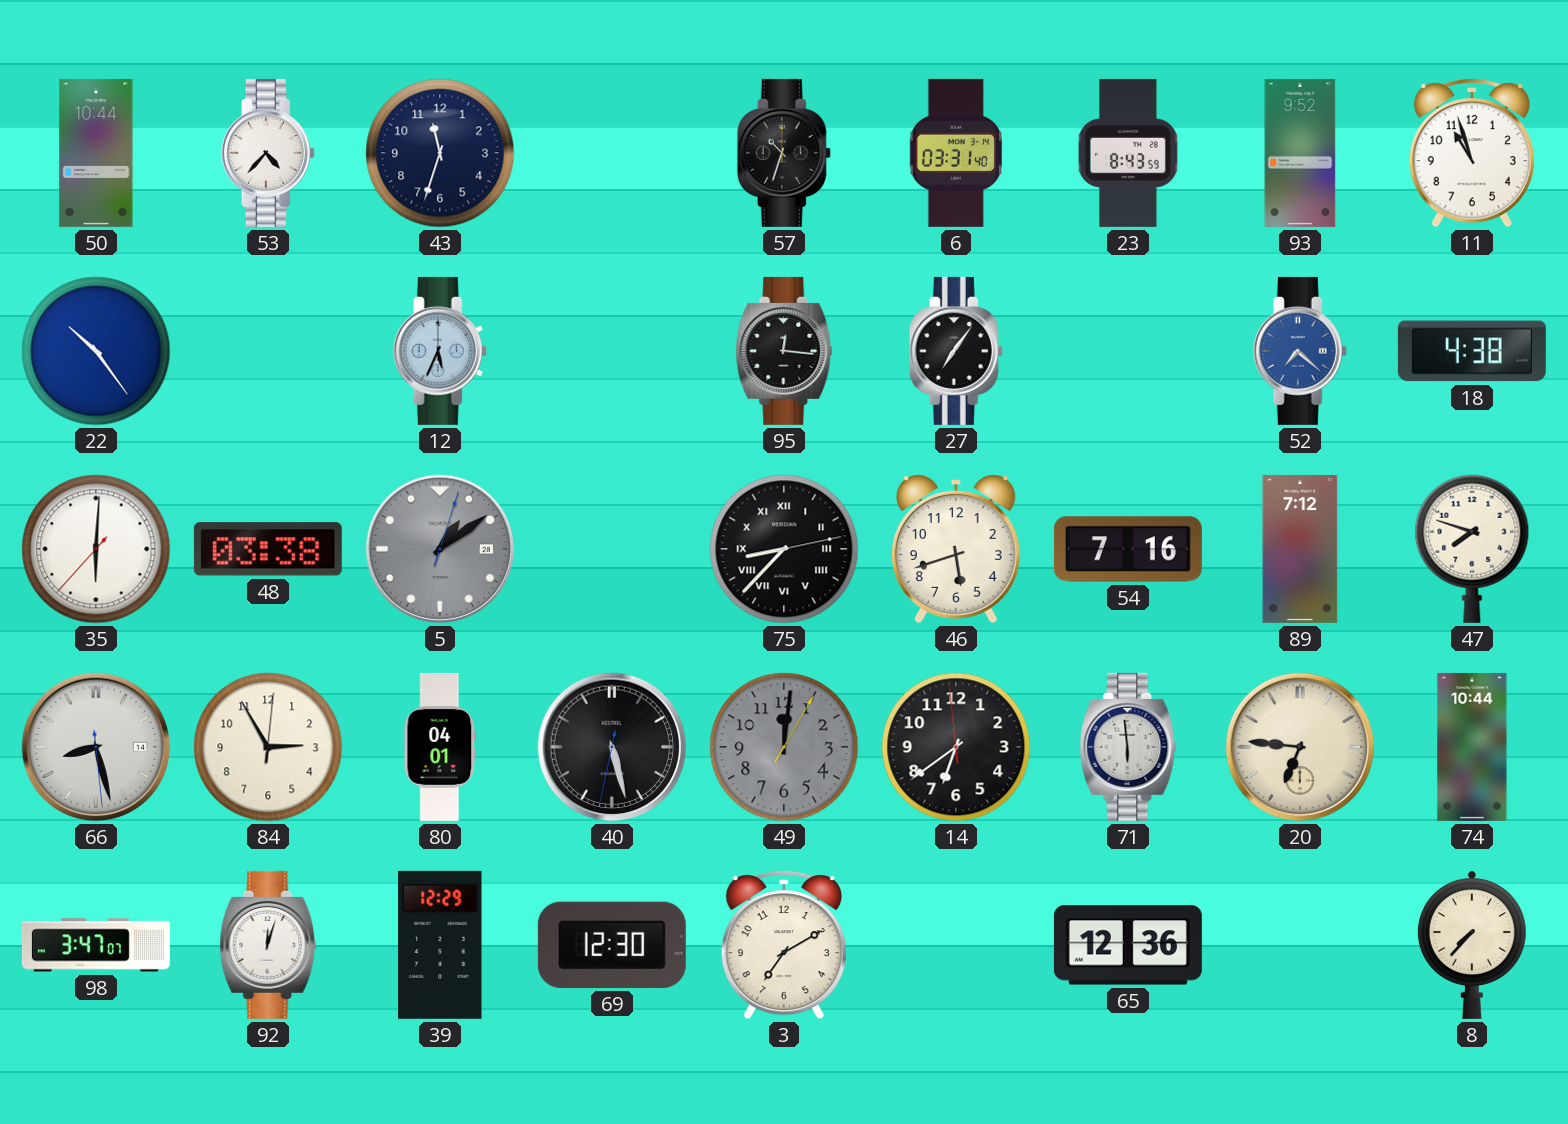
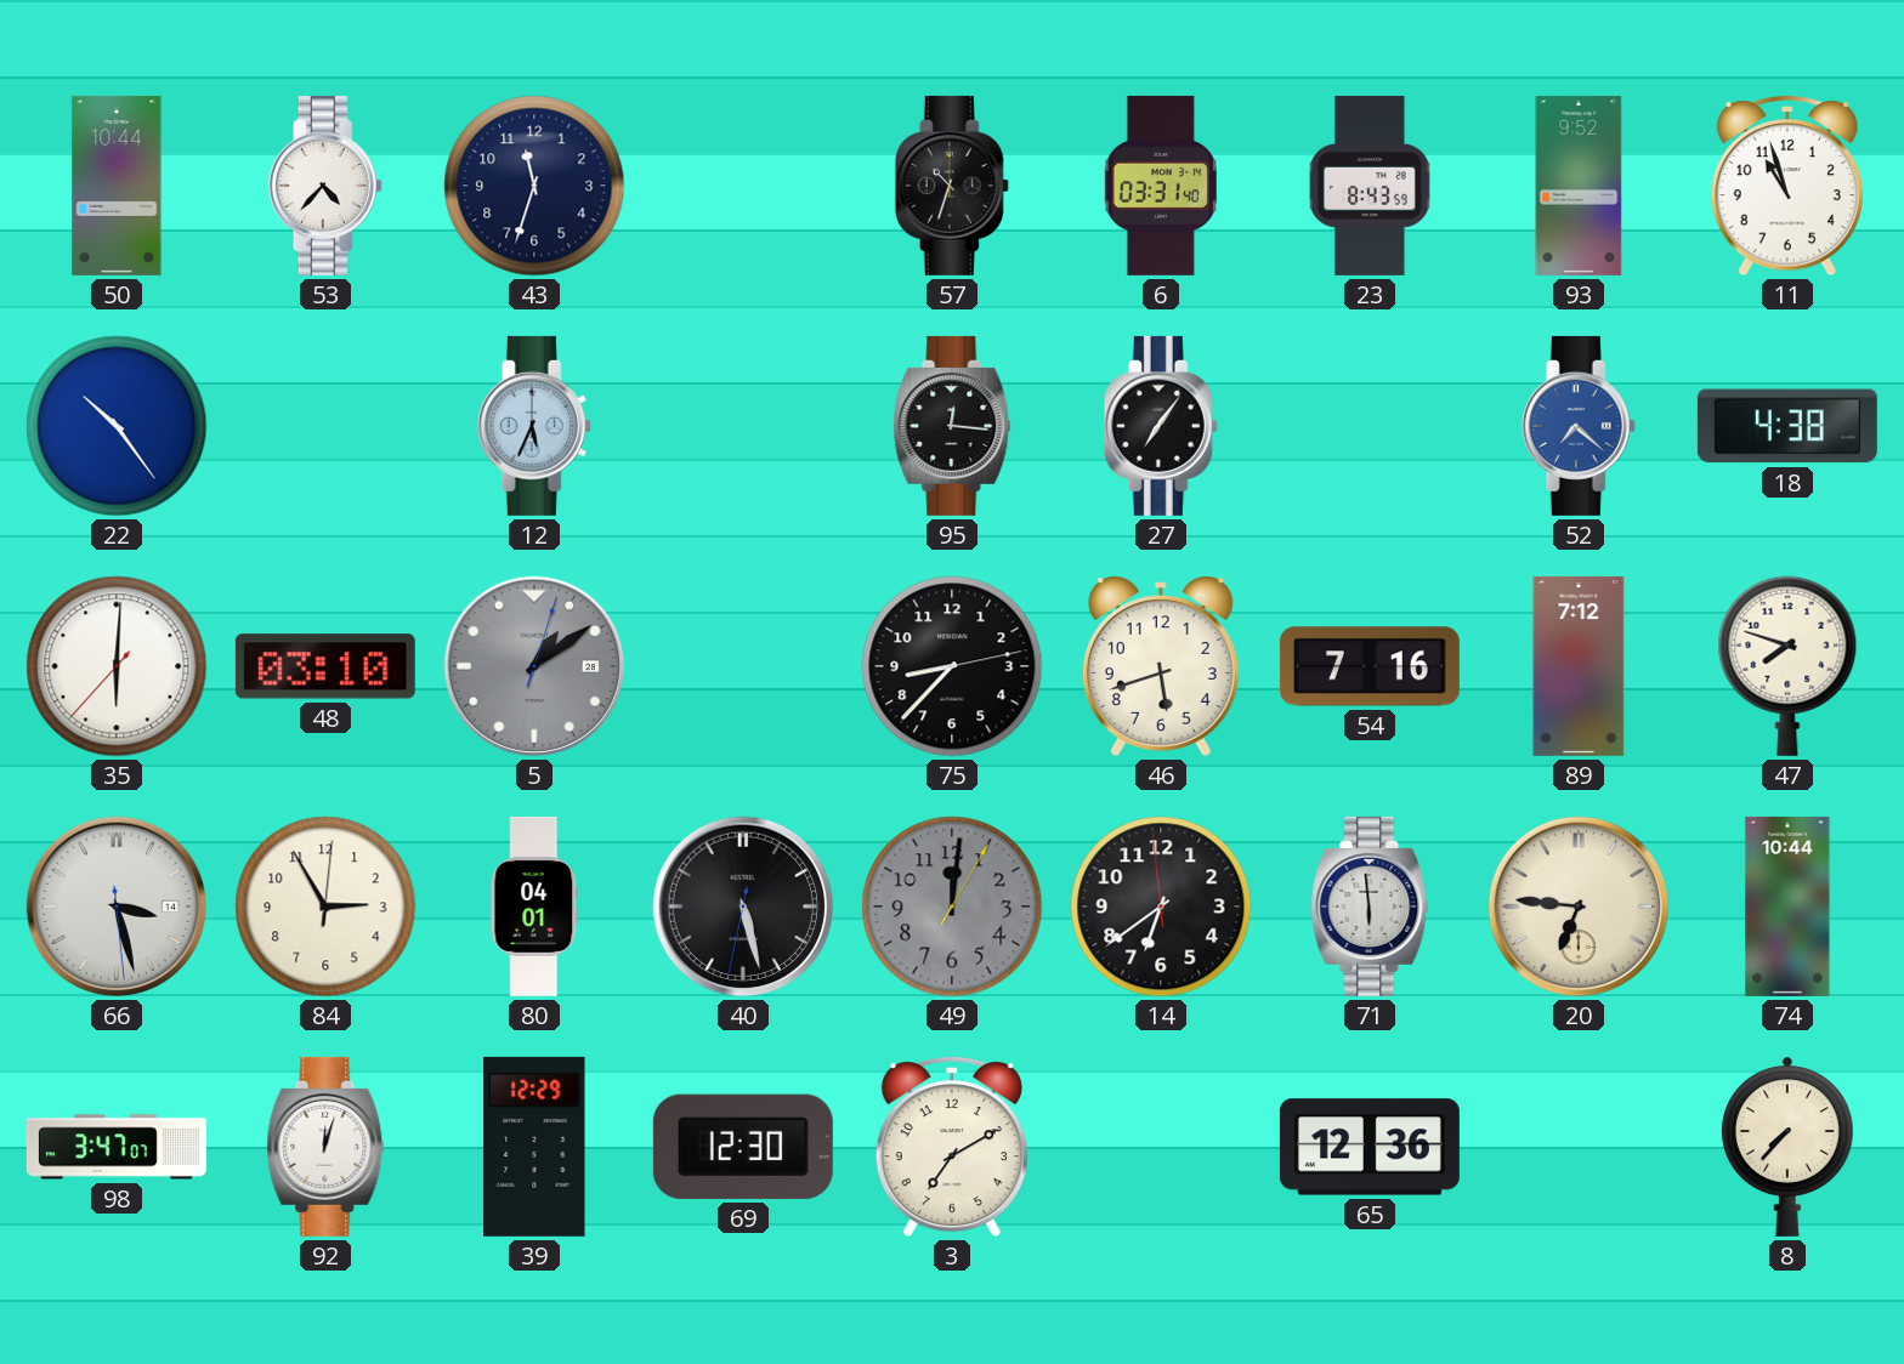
48: 03:38 -> 03:10
75 numerals: Roman -> Arabic
66: 8:27 -> 3:27
